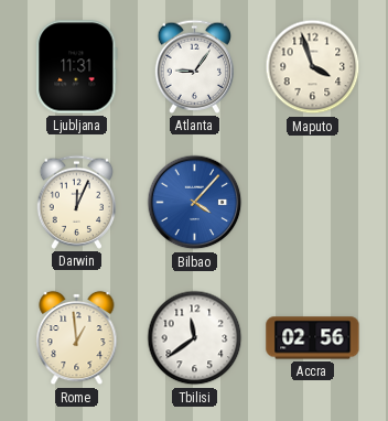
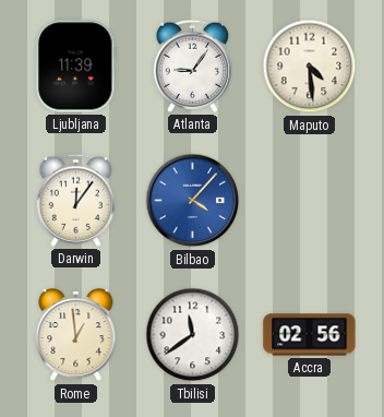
Ljubljana: 11:31 -> 11:39
Maputo: 3:57 -> 4:29
Darwin: 12:04 -> 12:06
